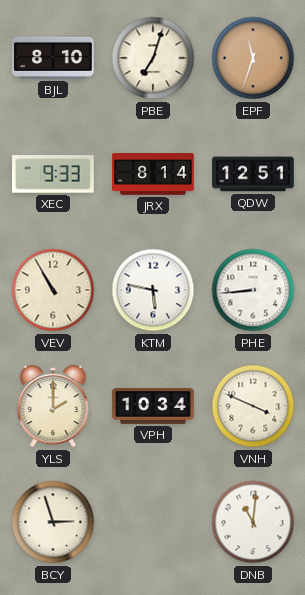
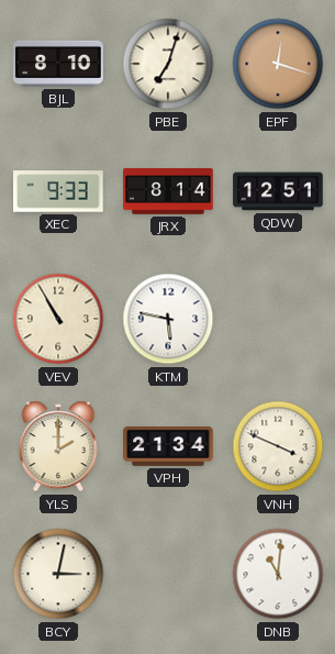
EPF: 11:33 -> 12:18
PHE: 8:44 -> none
VPH: 10:34 -> 21:34
BCY: 2:57 -> 3:02
